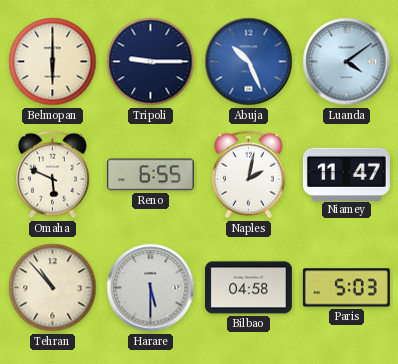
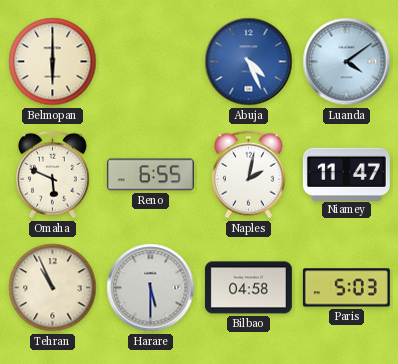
Tripoli: 9:15 -> none
Abuja: 10:26 -> 4:26
Tehran: 10:53 -> 10:56
